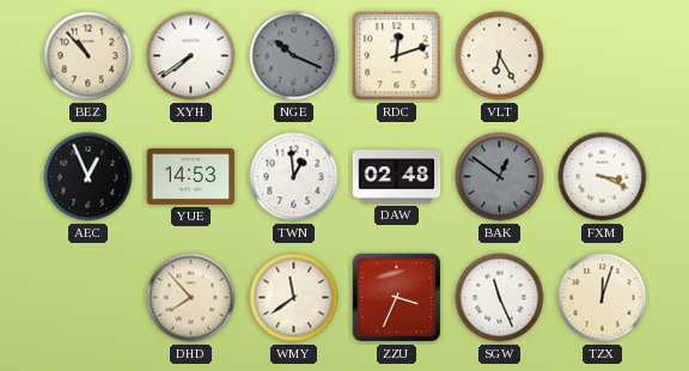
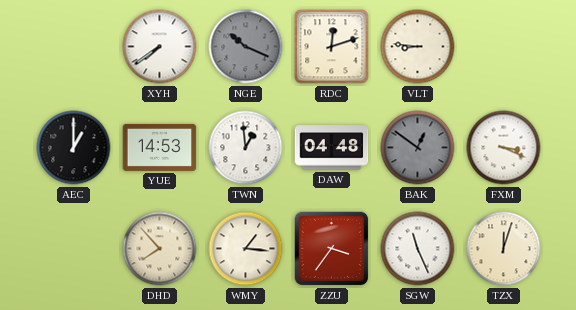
BEZ: 10:53 -> none
VLT: 6:25 -> 8:46
AEC: 12:56 -> 1:00
DAW: 02:48 -> 04:48
WMY: 11:39 -> 1:16
ZZU: 3:34 -> 3:36
